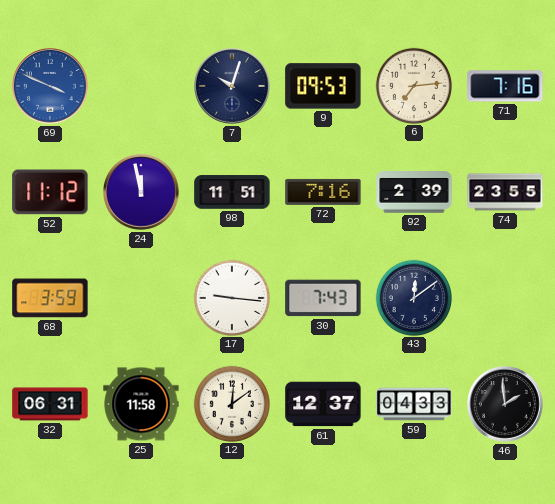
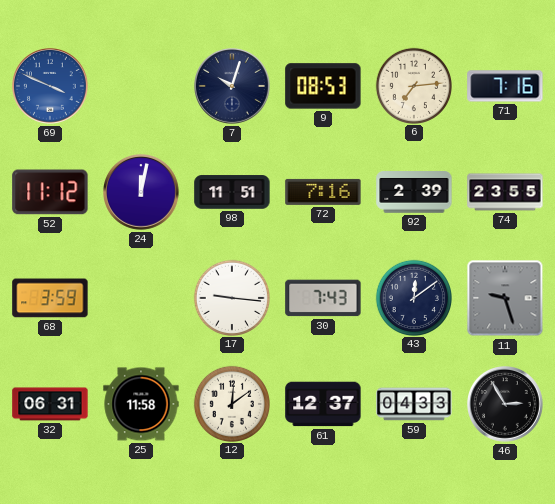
9: 09:53 -> 08:53
24: 11:58 -> 12:02
11: none -> 9:27
46: 1:59 -> 2:55
